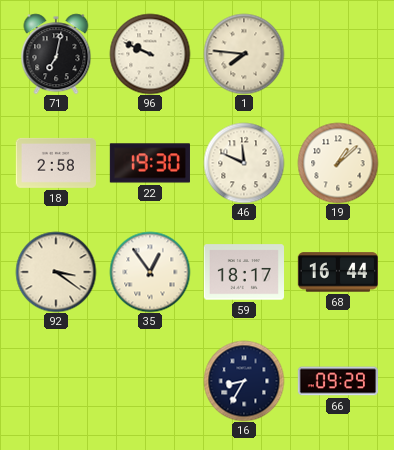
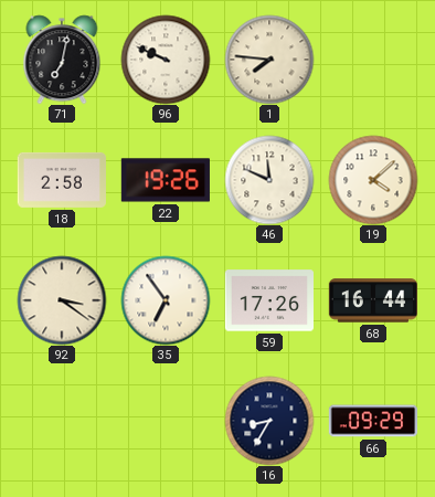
22: 19:30 -> 19:26
19: 1:08 -> 4:08
35: 12:54 -> 6:54
59: 18:17 -> 17:26
